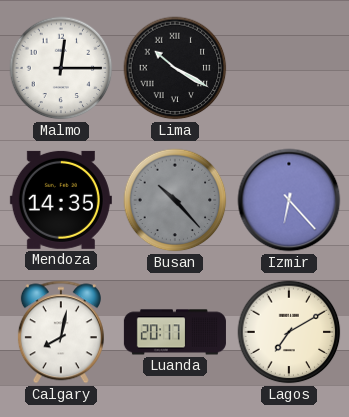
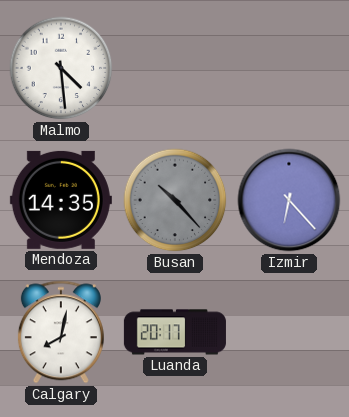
Malmo: 12:15 -> 4:29
Lima: 10:20 -> none
Lagos: 7:10 -> none
